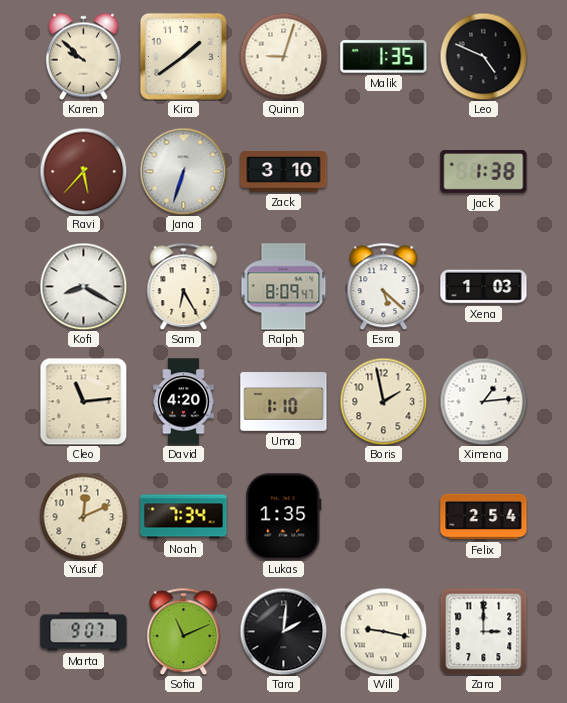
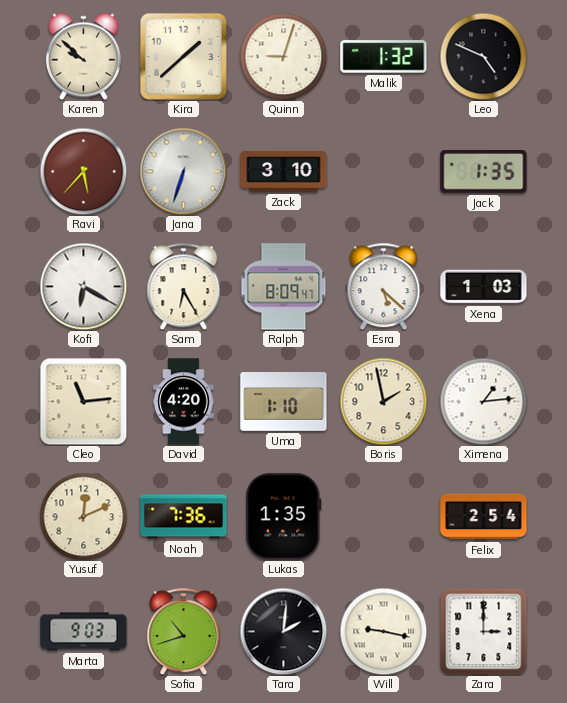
Kira: 1:39 -> 1:38
Malik: 1:35 -> 1:32
Jack: 1:38 -> 1:35
Kofi: 8:20 -> 6:20
Noah: 7:34 -> 7:36
Marta: 9:07 -> 9:03
Sofia: 11:11 -> 10:42
